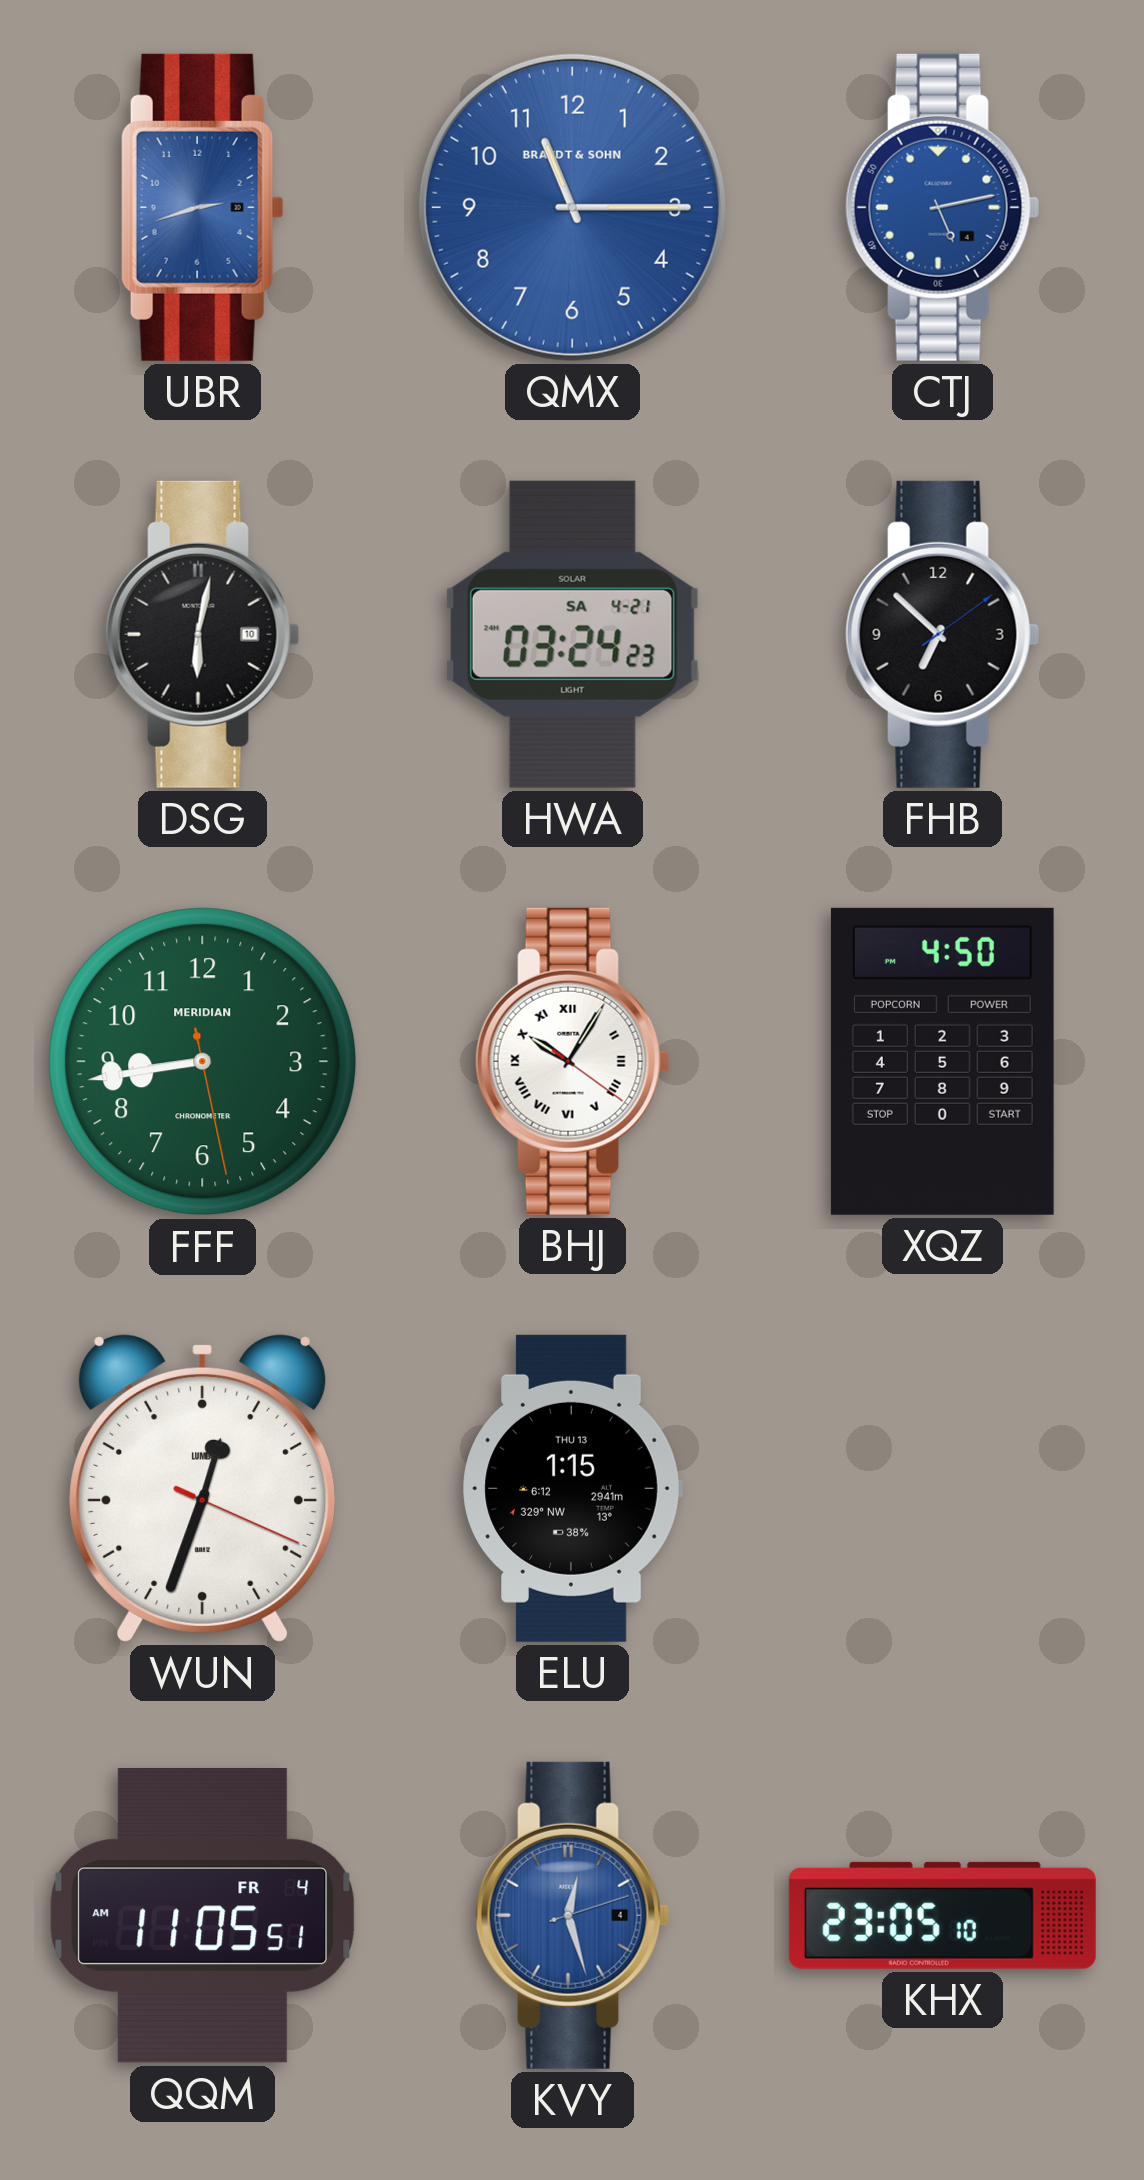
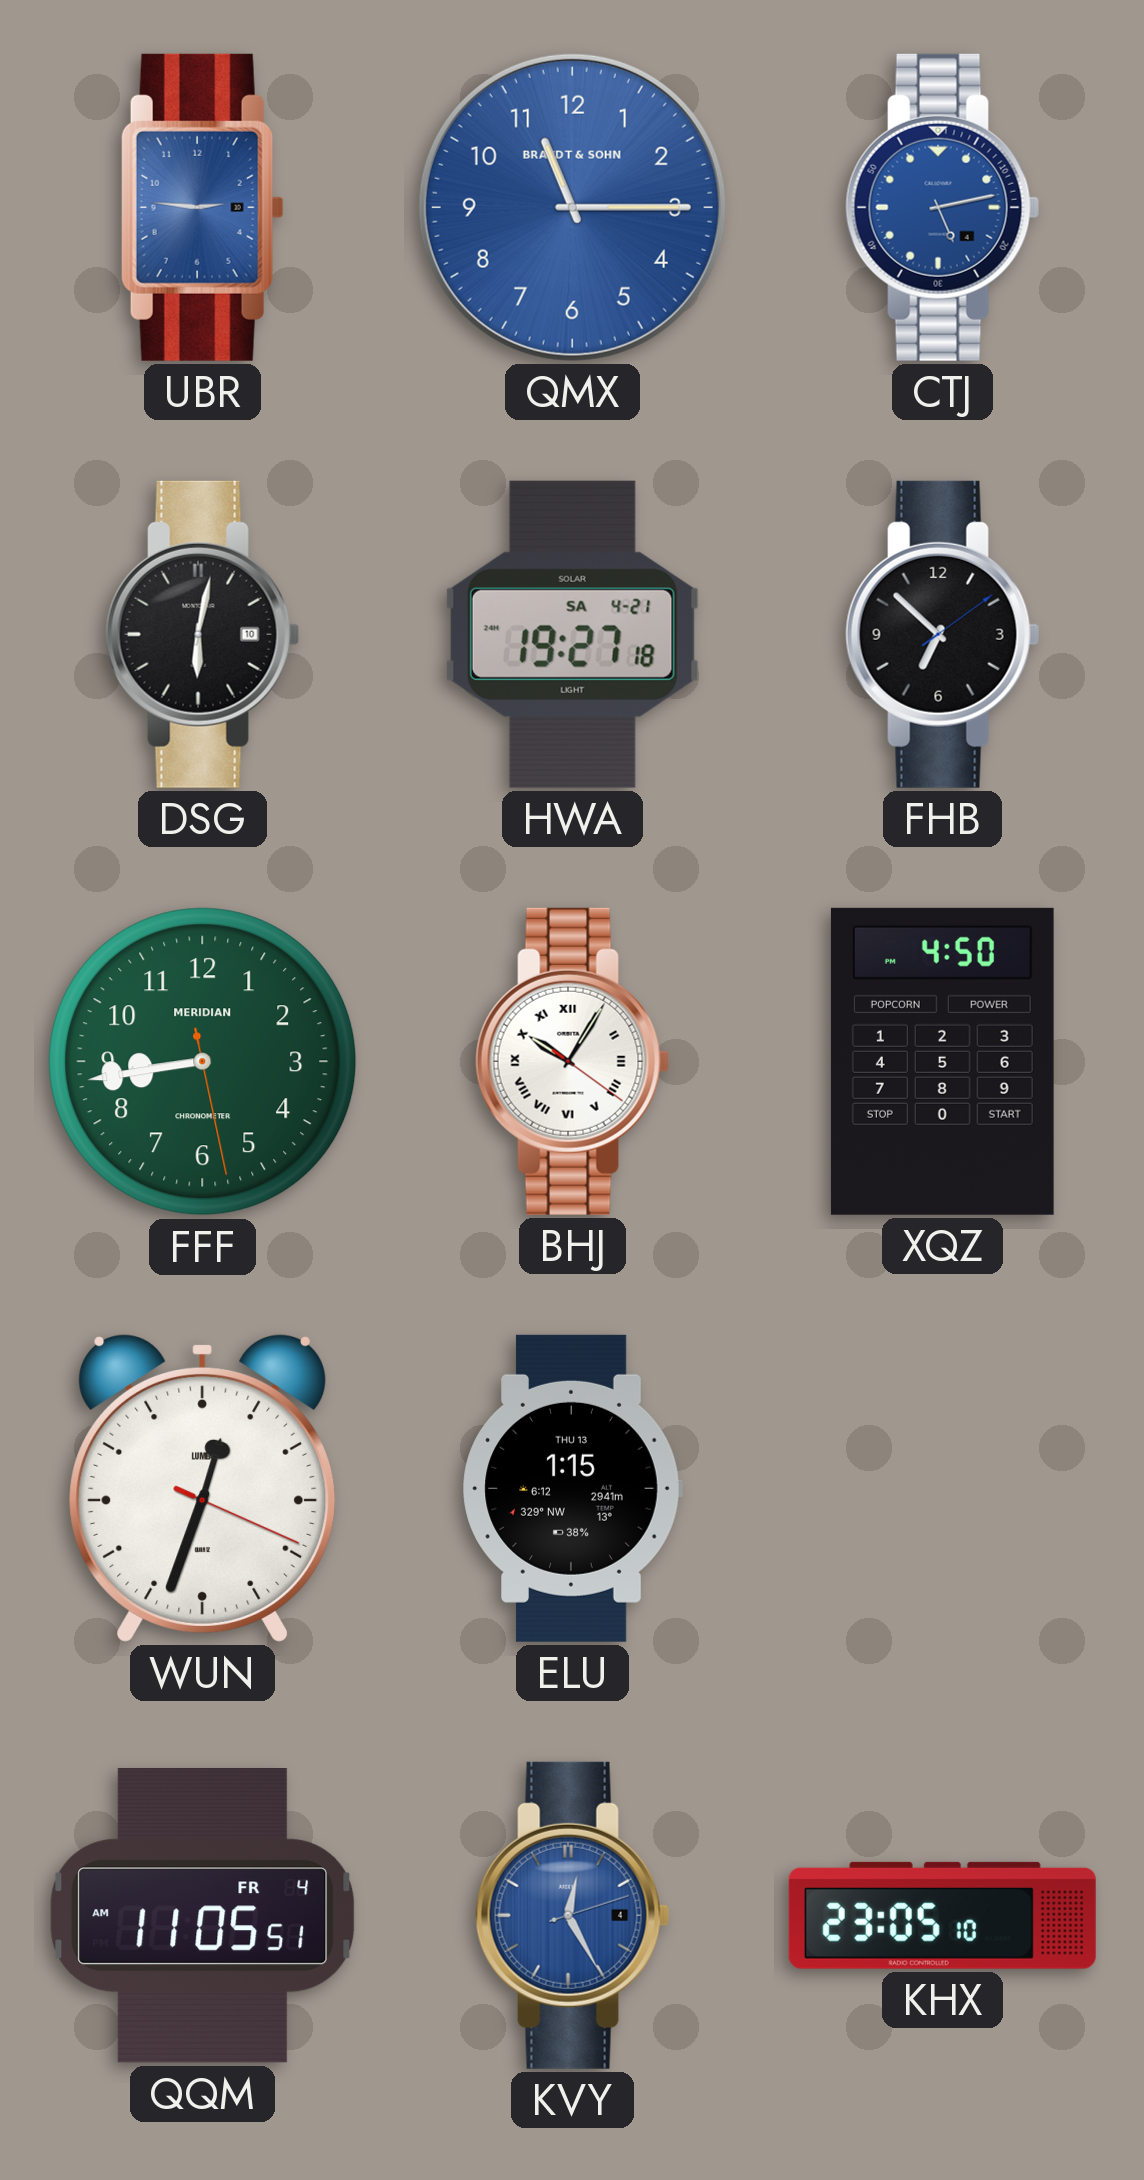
UBR: 2:42 -> 2:46
HWA: 03:24 -> 19:27
KVY: 12:27 -> 12:25
